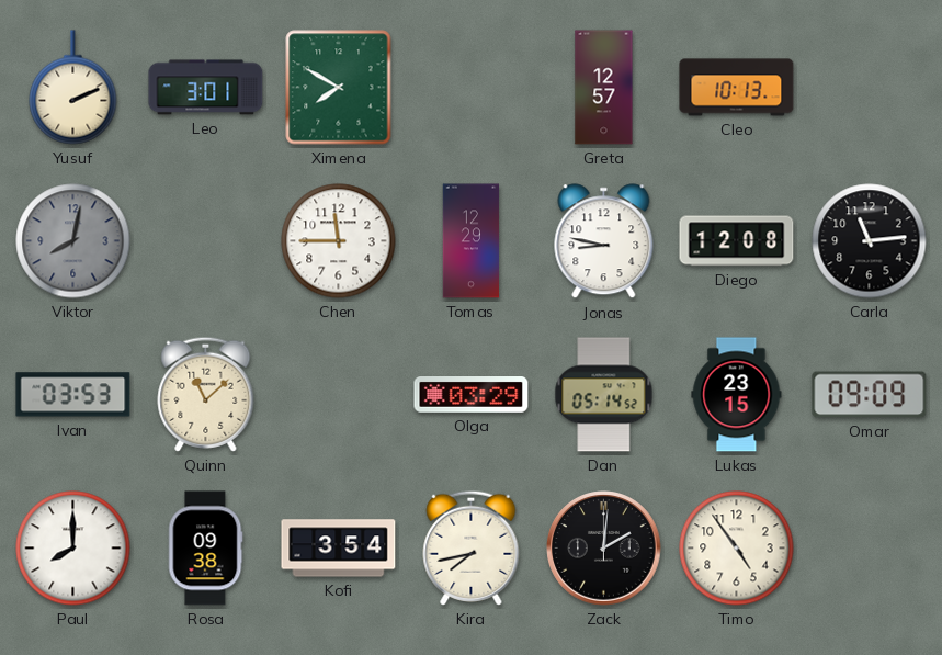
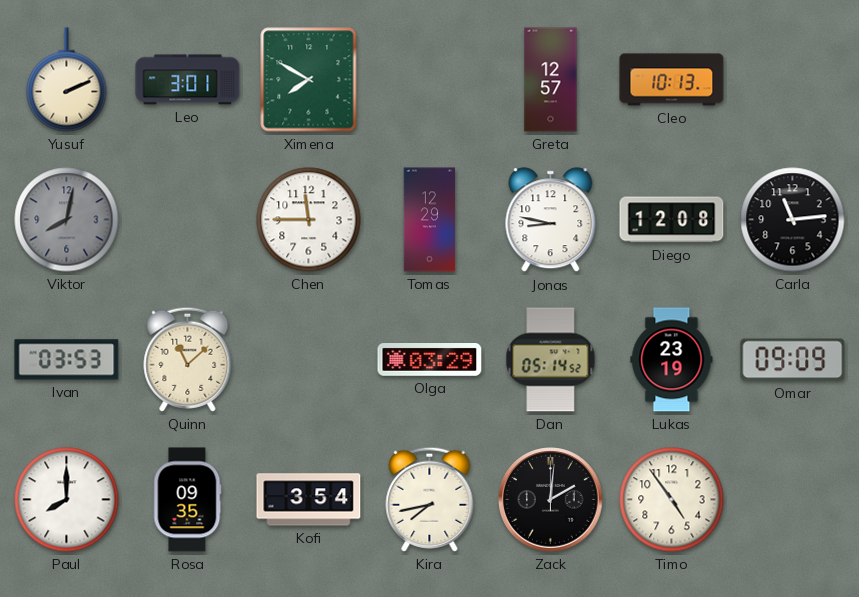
Lukas: 23:15 -> 23:19
Rosa: 09:38 -> 09:35
